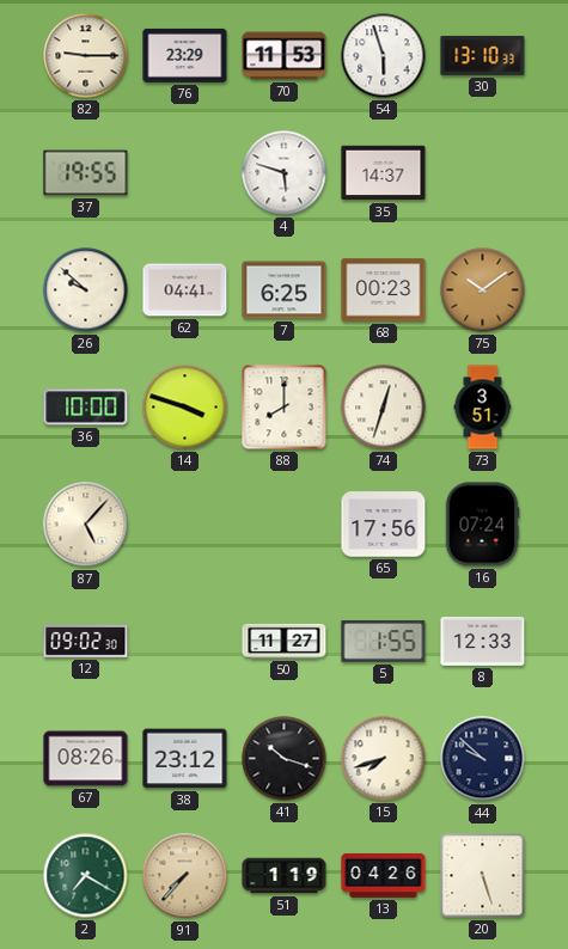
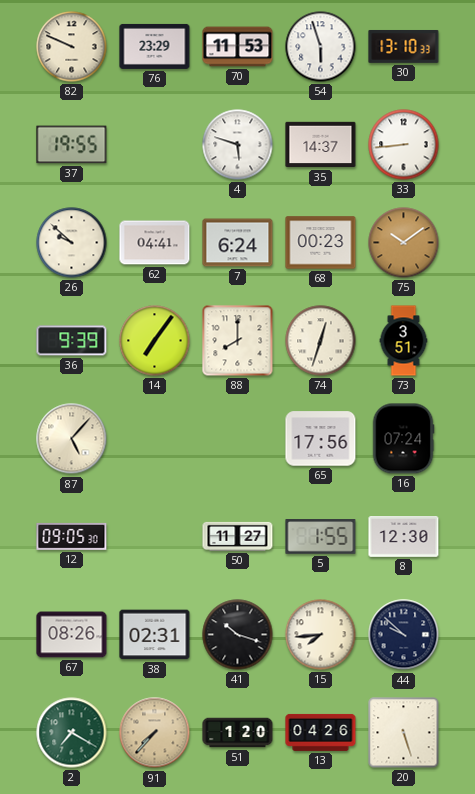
82: 9:15 -> 9:49
33: none -> 8:44
7: 6:25 -> 6:24
36: 10:00 -> 9:39
14: 3:48 -> 7:06
12: 09:02 -> 09:05
8: 12:33 -> 12:30
38: 23:12 -> 02:31
15: 7:42 -> 7:44
51: 1:19 -> 1:20
